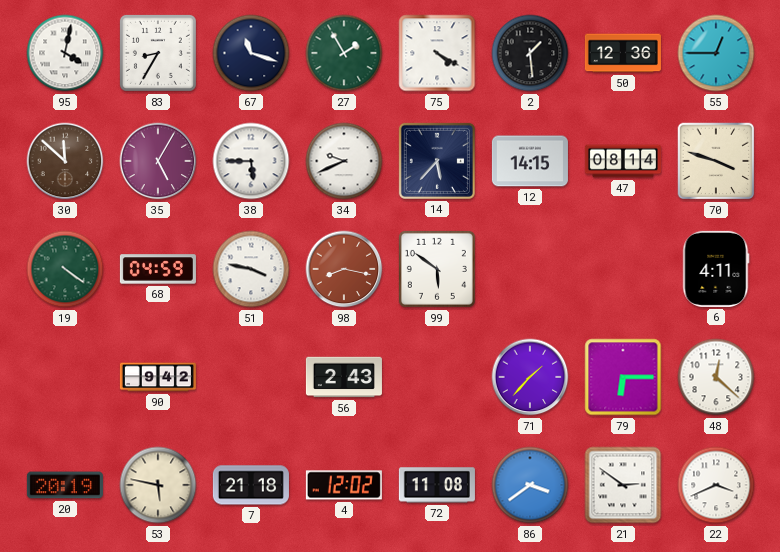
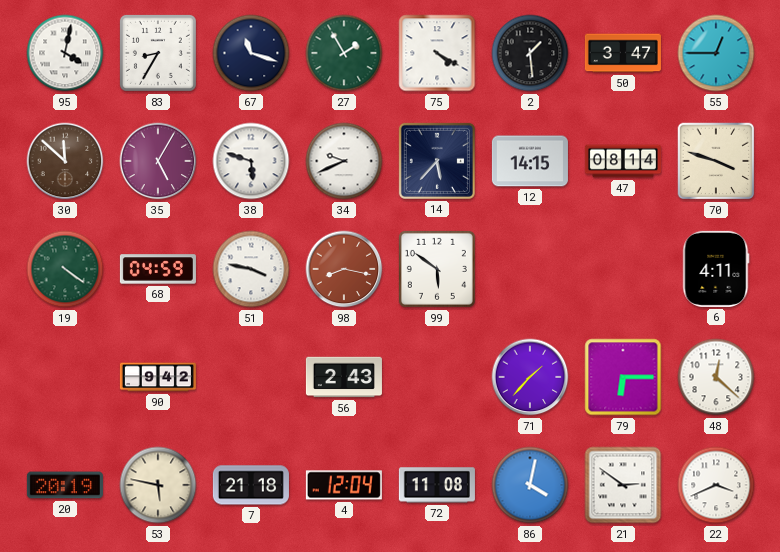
50: 12:36 -> 3:47
38: 5:45 -> 5:48
4: 12:02 -> 12:04
86: 3:39 -> 4:02
